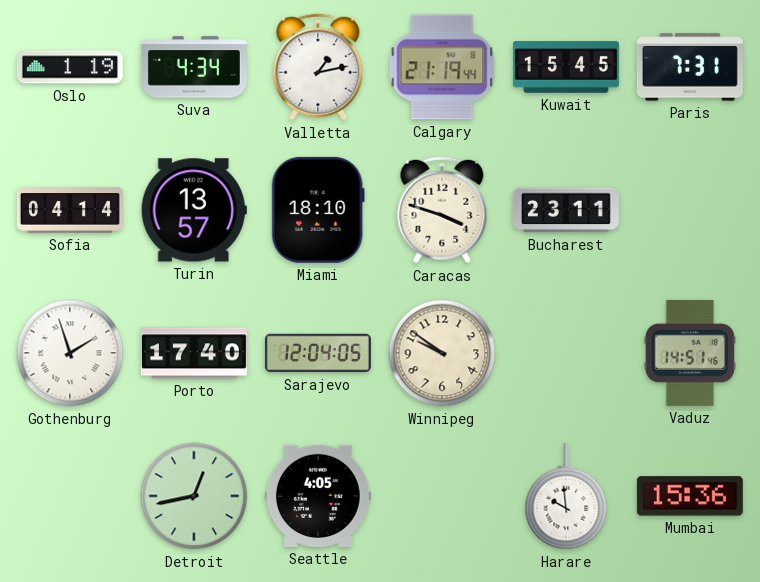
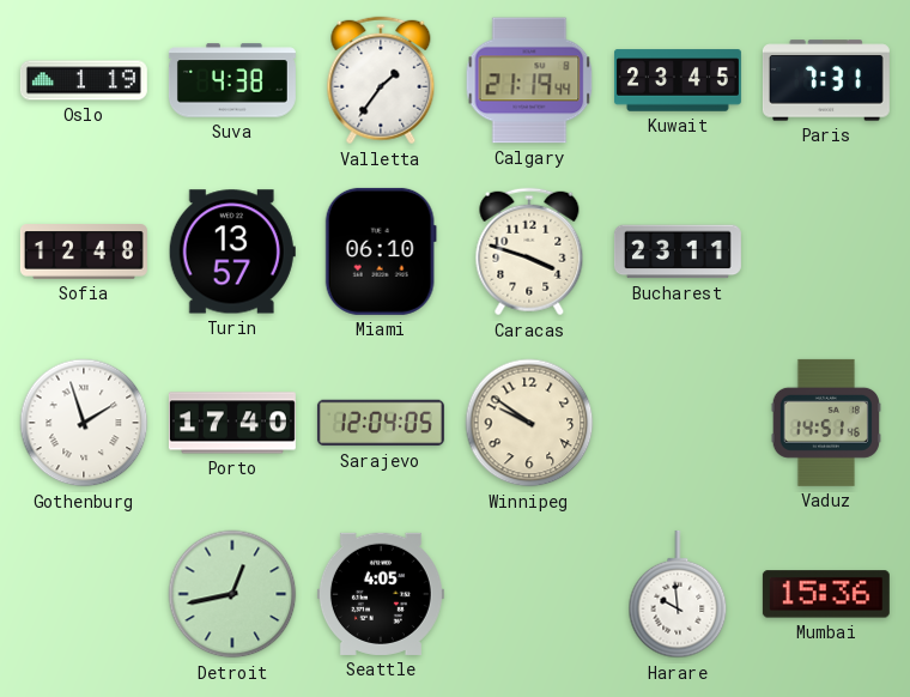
Suva: 4:34 -> 4:38
Valletta: 1:13 -> 1:36
Kuwait: 15:45 -> 23:45
Sofia: 04:14 -> 12:48
Miami: 18:10 -> 06:10
